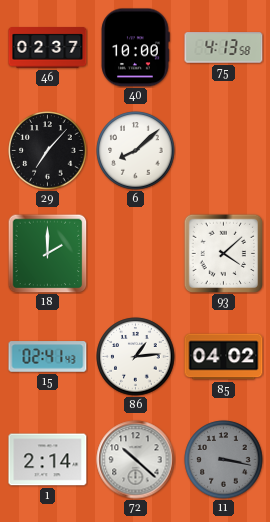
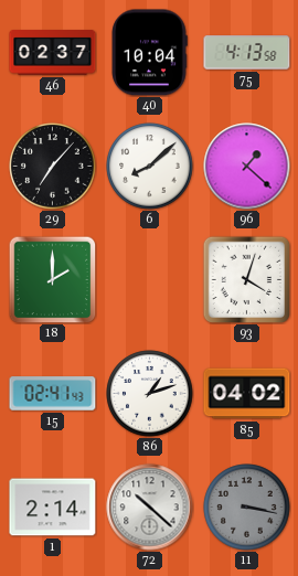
40: 10:00 -> 10:04
96: none -> 1:22
93: 4:08 -> 4:03
86: 1:14 -> 1:12
